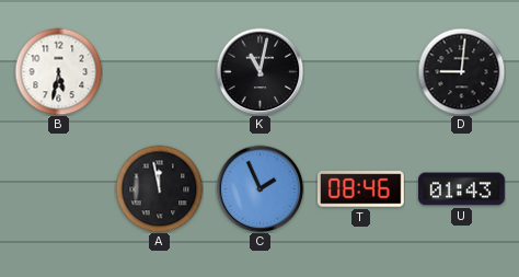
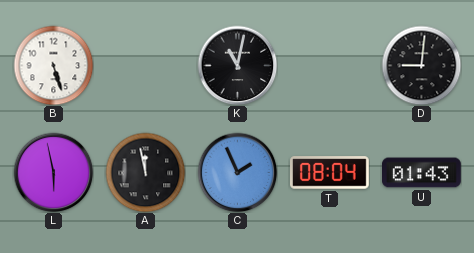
B: 5:32 -> 5:27
L: none -> 5:58
T: 08:46 -> 08:04
